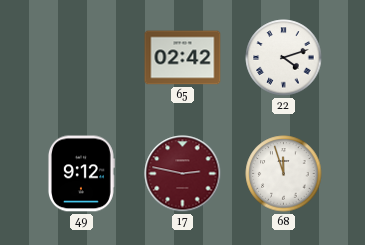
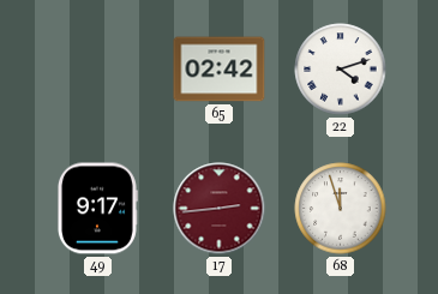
49: 9:12 -> 9:17
17: 2:47 -> 2:44
